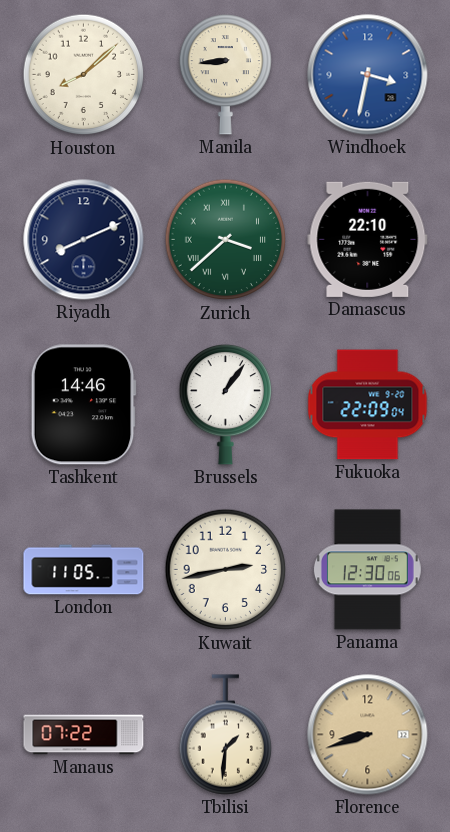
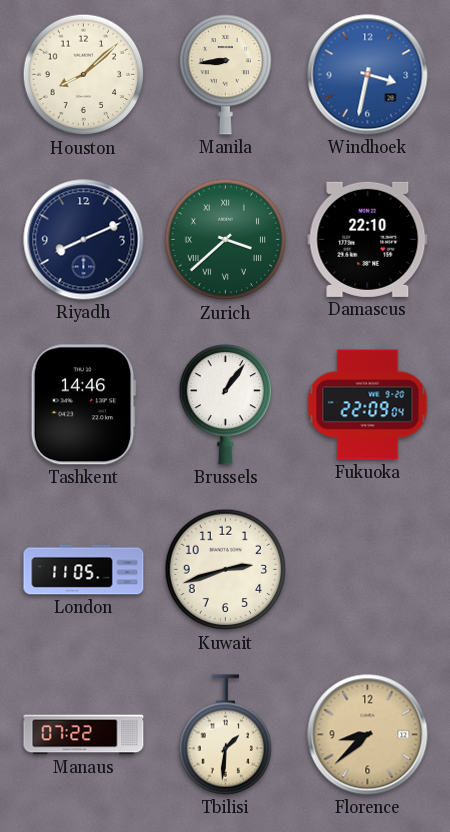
Kuwait: 2:43 -> 2:42
Panama: 12:30 -> none
Florence: 8:42 -> 8:38
